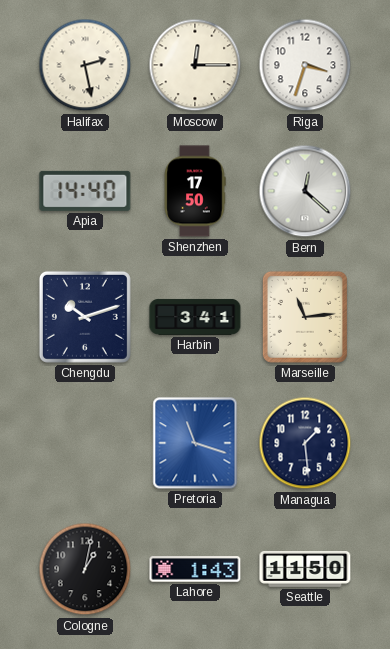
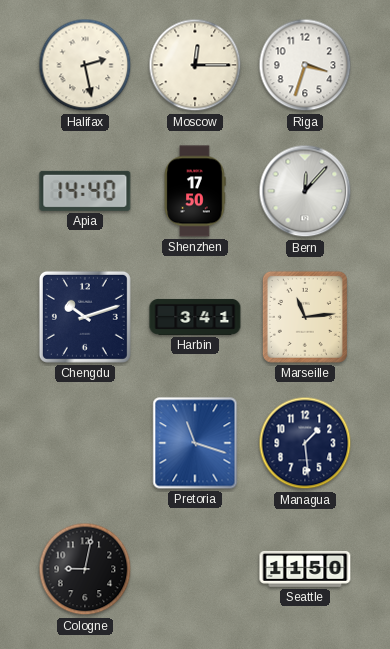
Bern: 12:22 -> 12:07
Cologne: 1:02 -> 9:02
Lahore: 1:43 -> none
